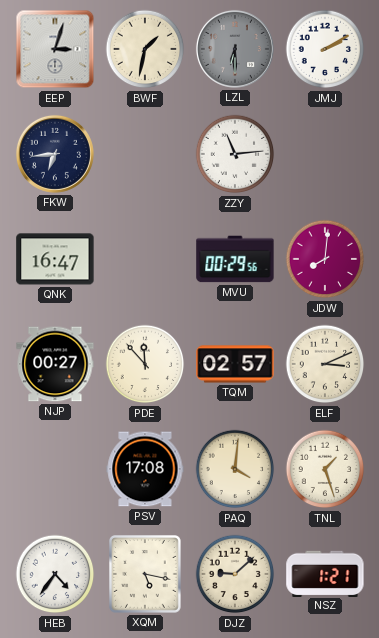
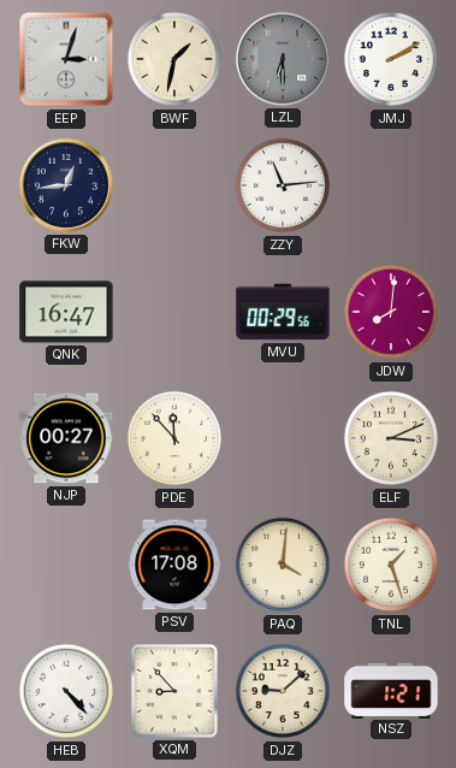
FKW: 6:44 -> 12:44
TQM: 02:57 -> none
HEB: 4:36 -> 4:23
XQM: 5:17 -> 8:53
